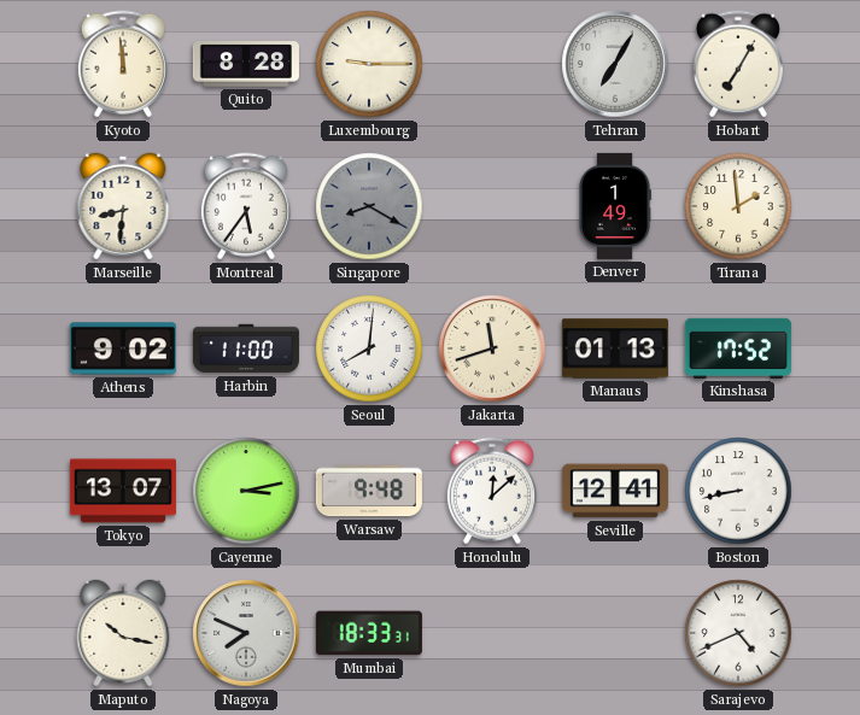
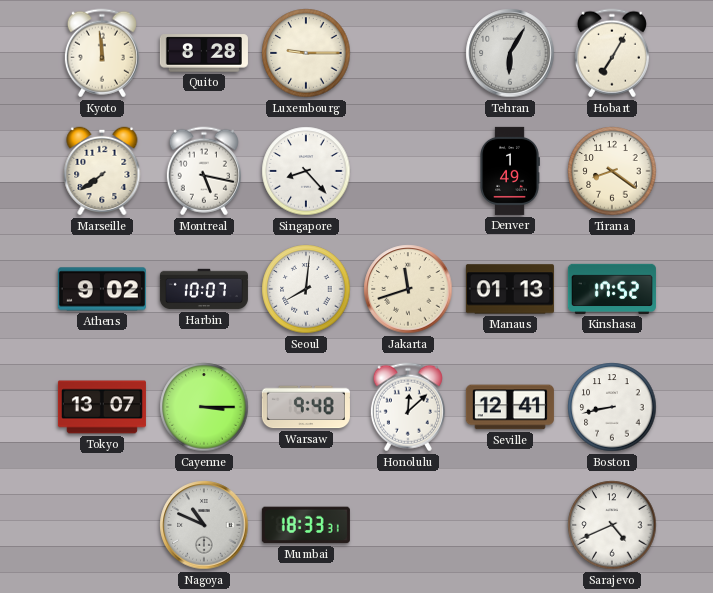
Tehran: 7:05 -> 6:05
Marseille: 8:31 -> 7:39
Montreal: 5:36 -> 5:17
Singapore: 8:20 -> 8:23
Singapore dial: grey -> white
Tirana: 1:59 -> 8:21
Harbin: 11:00 -> 10:07
Cayenne: 3:13 -> 3:15
Maputo: 10:17 -> none
Nagoya: 7:49 -> 10:49
